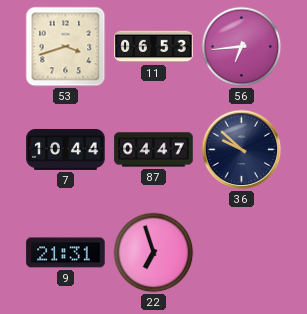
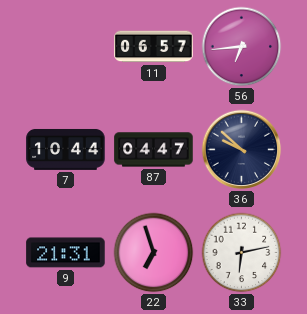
53: 3:42 -> none
11: 06:53 -> 06:57
33: none -> 6:13
